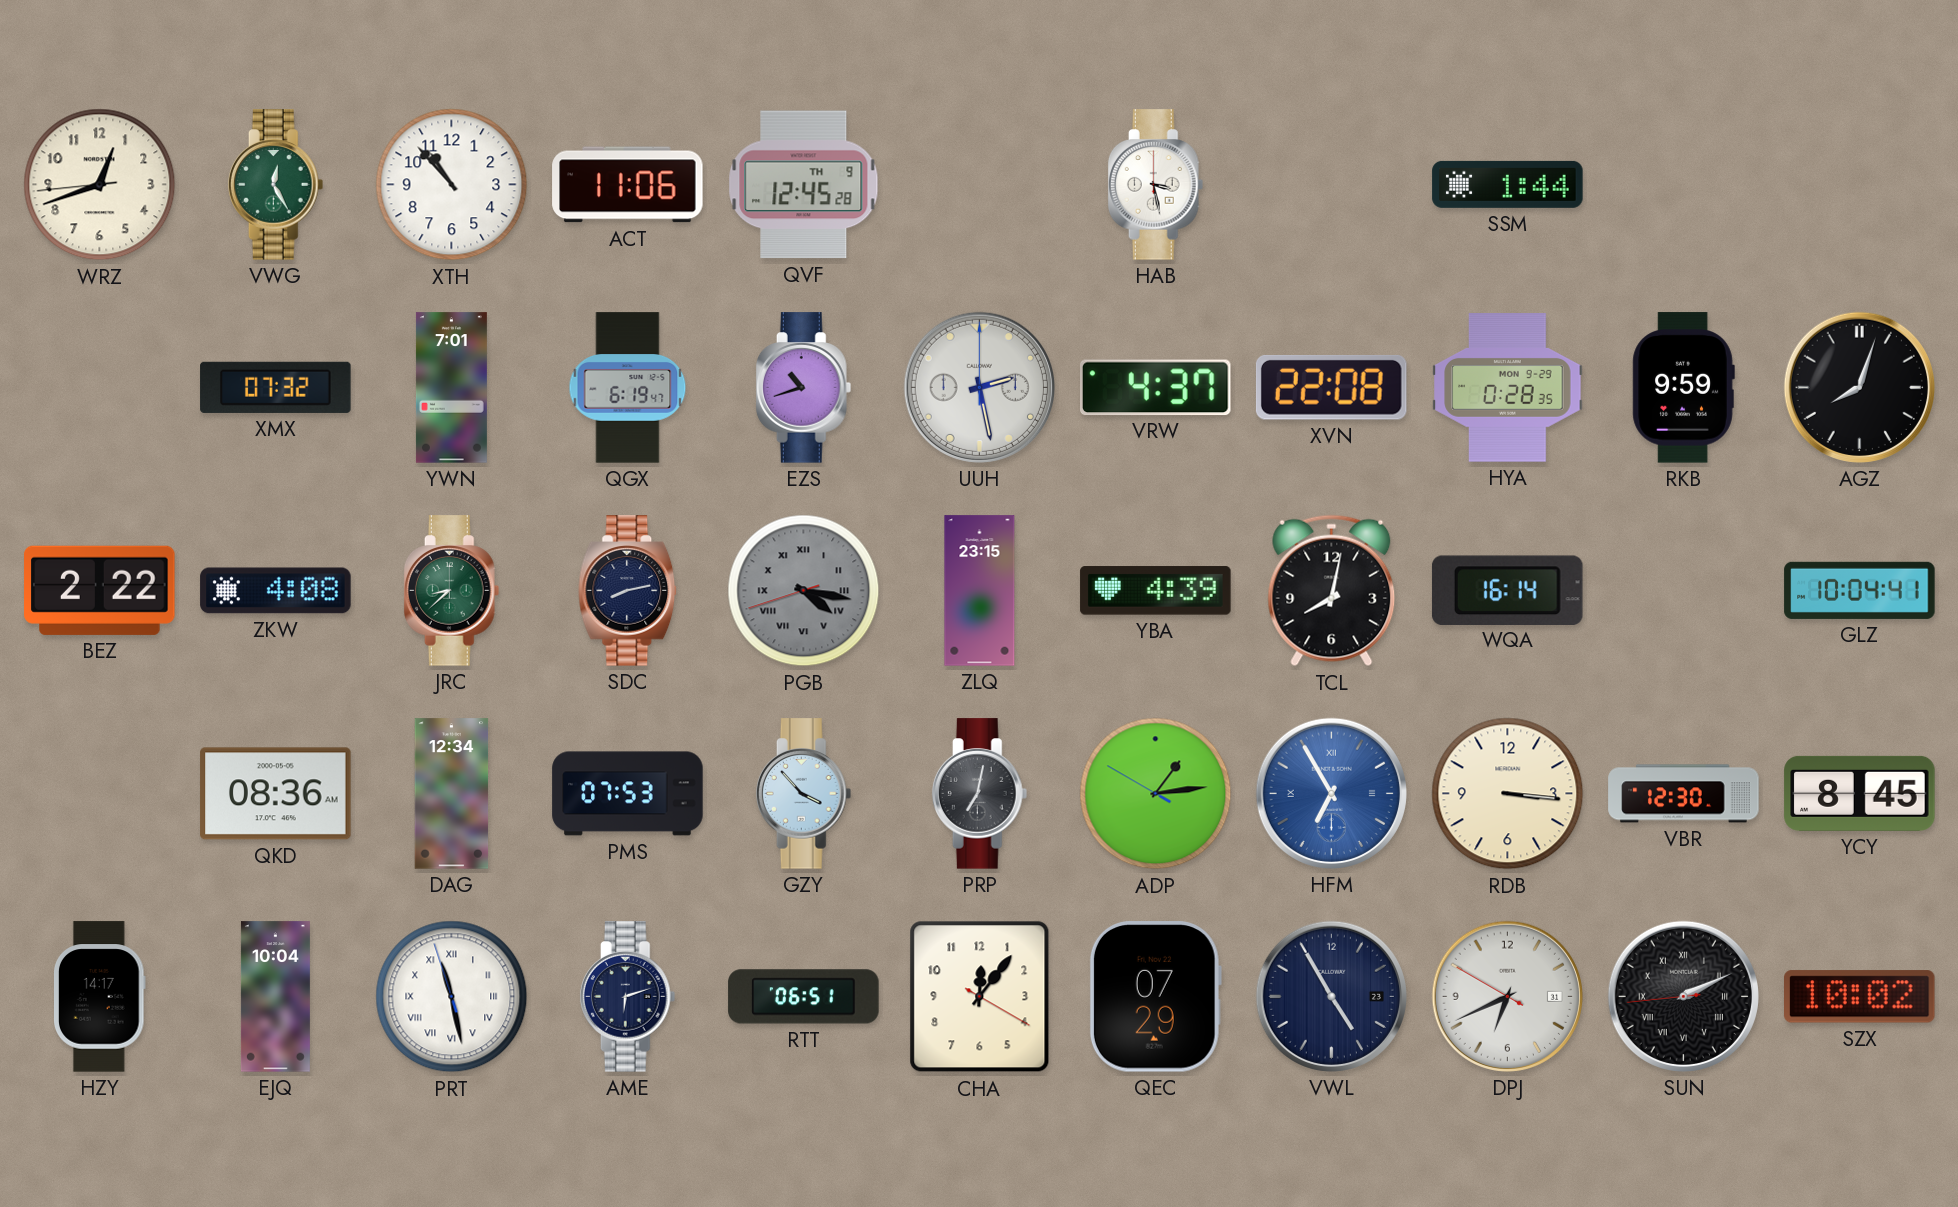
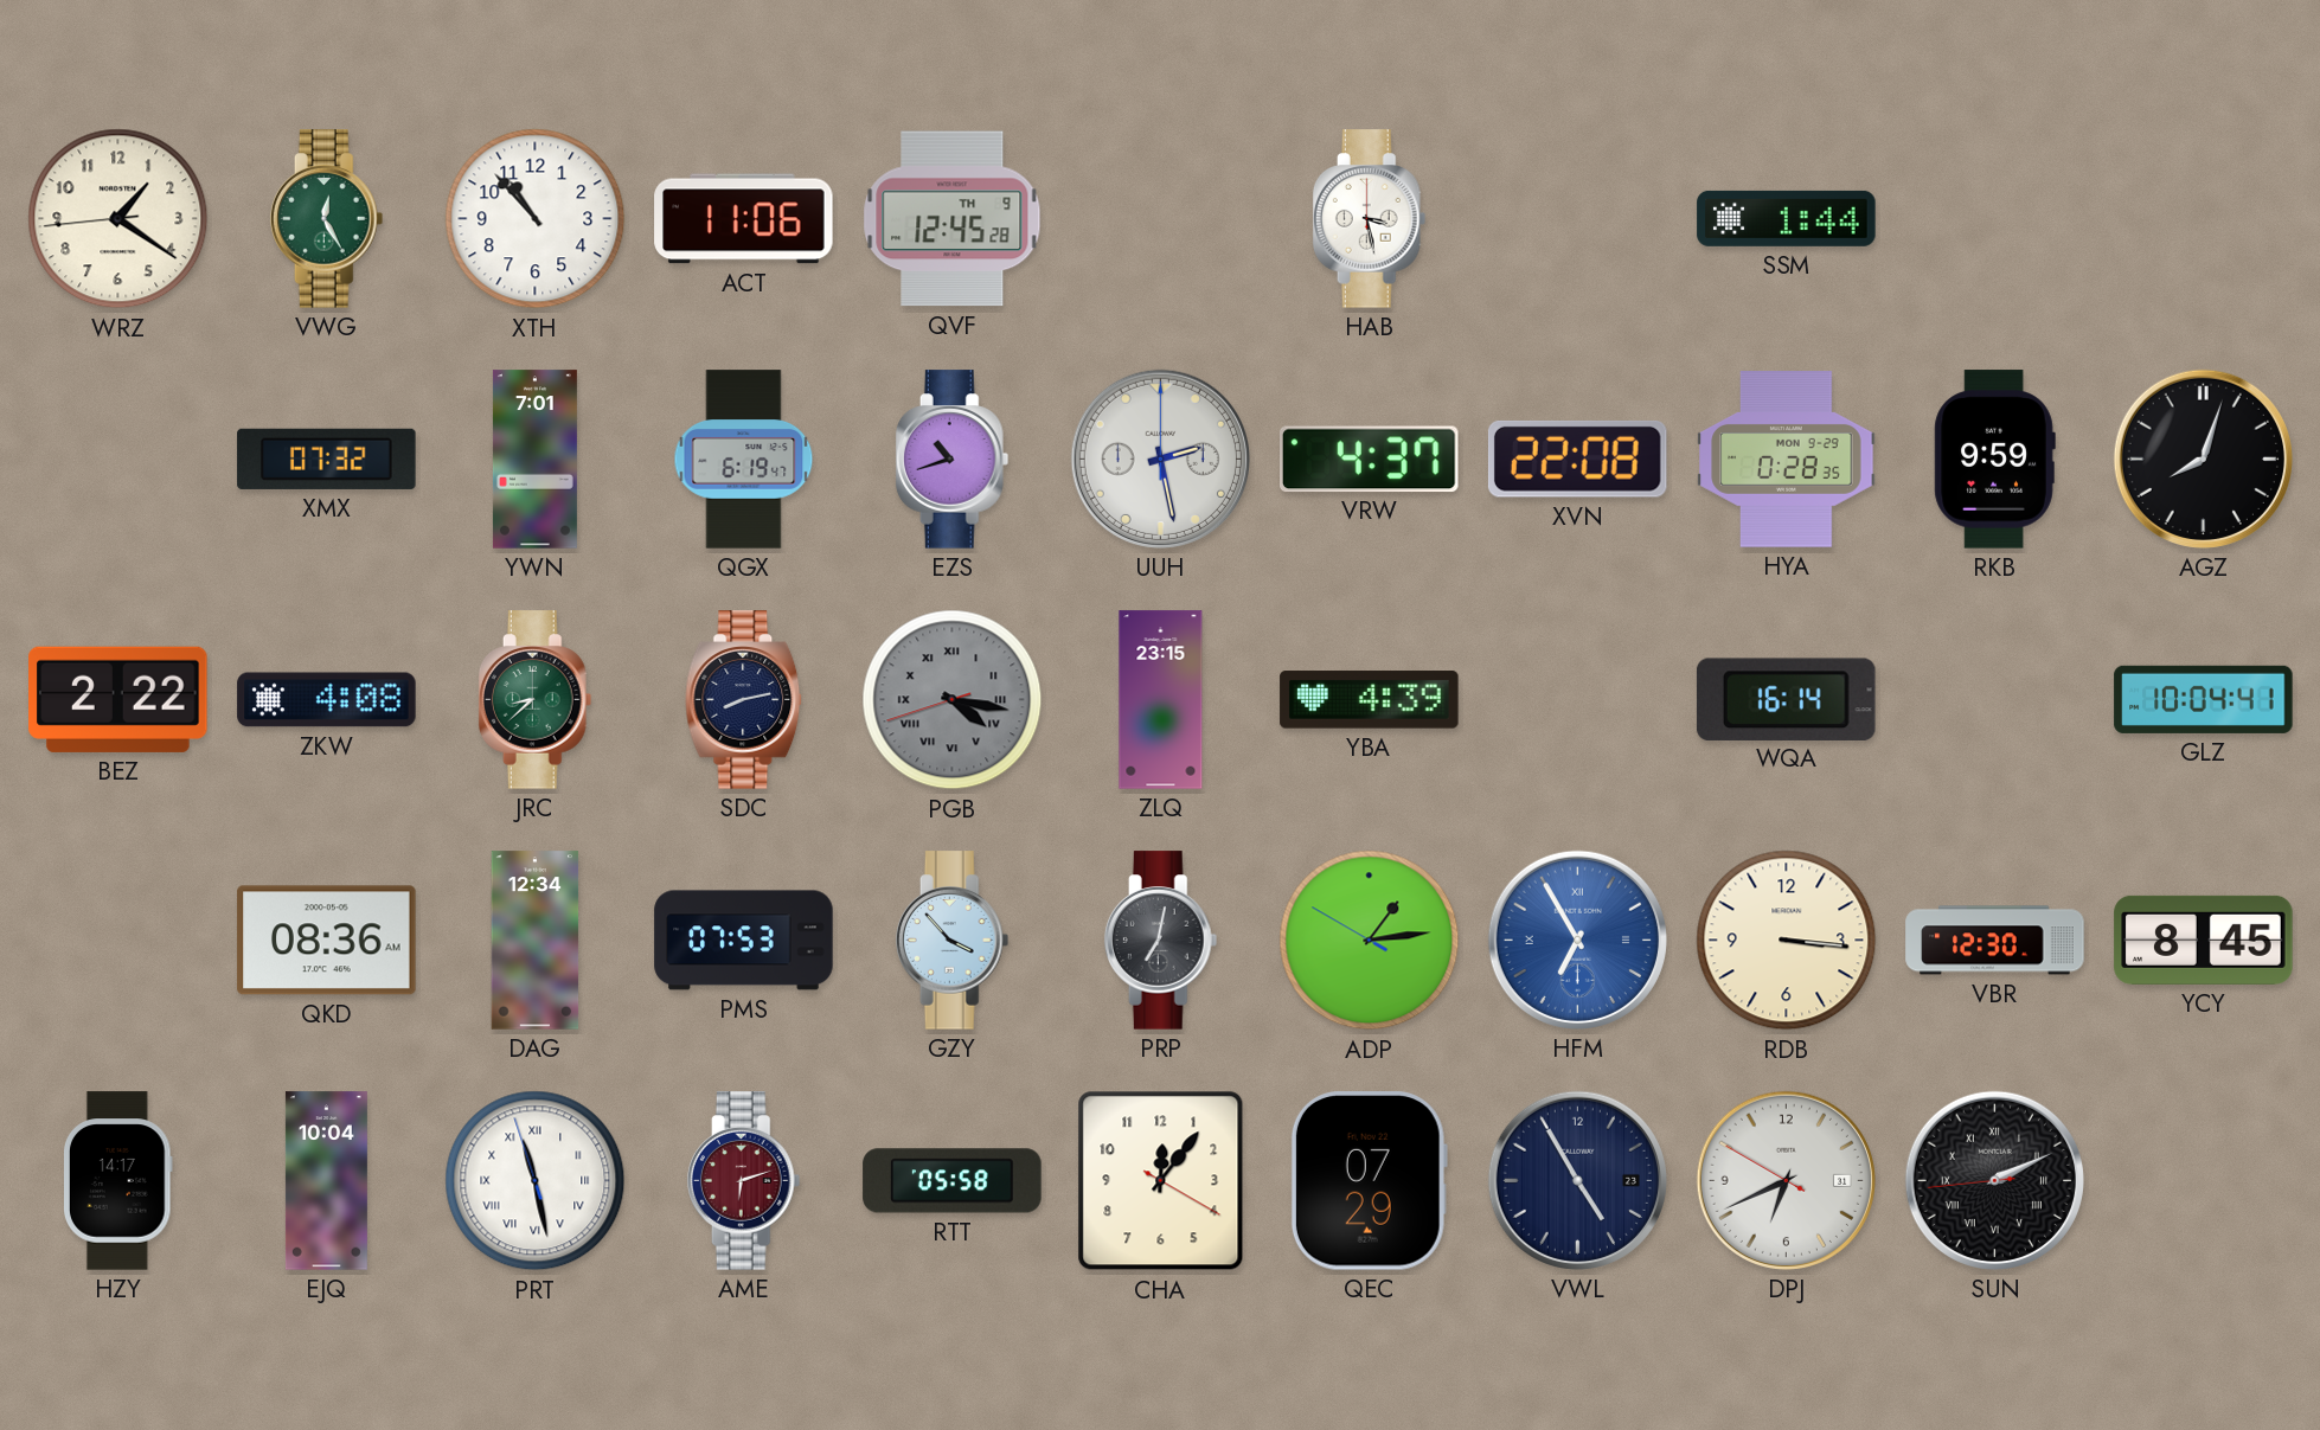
WRZ: 12:41 -> 1:20
TCL: 8:02 -> none
AME dial: navy -> burgundy
RTT: 06:51 -> 05:58
SZX: 10:02 -> none
